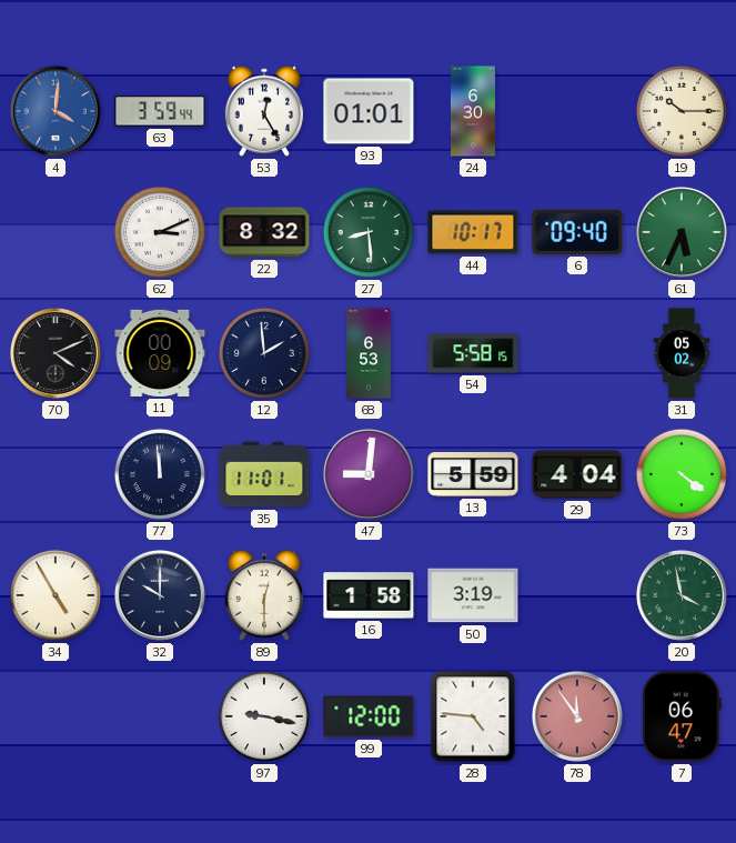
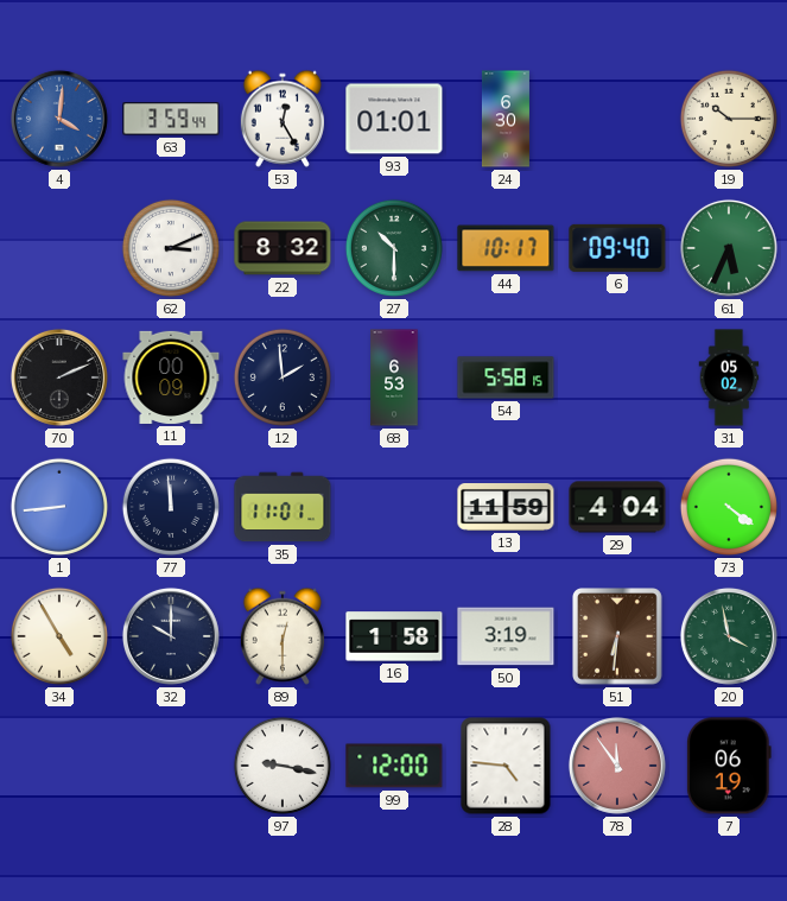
27: 8:29 -> 10:30
70: 4:11 -> 2:11
1: none -> 8:44
47: 9:01 -> none
13: 5:59 -> 11:59
51: none -> 6:31
7: 06:47 -> 06:19
